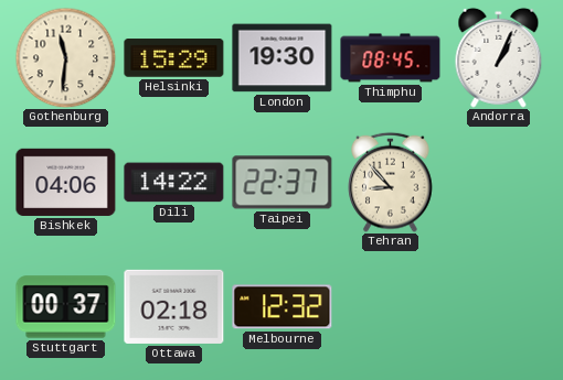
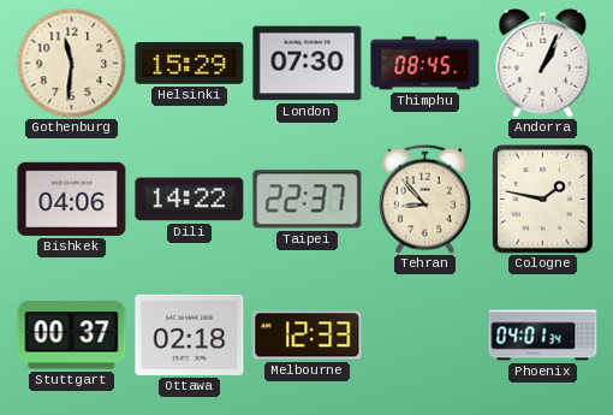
London: 19:30 -> 07:30
Cologne: none -> 1:47
Melbourne: 12:32 -> 12:33
Phoenix: none -> 04:01
